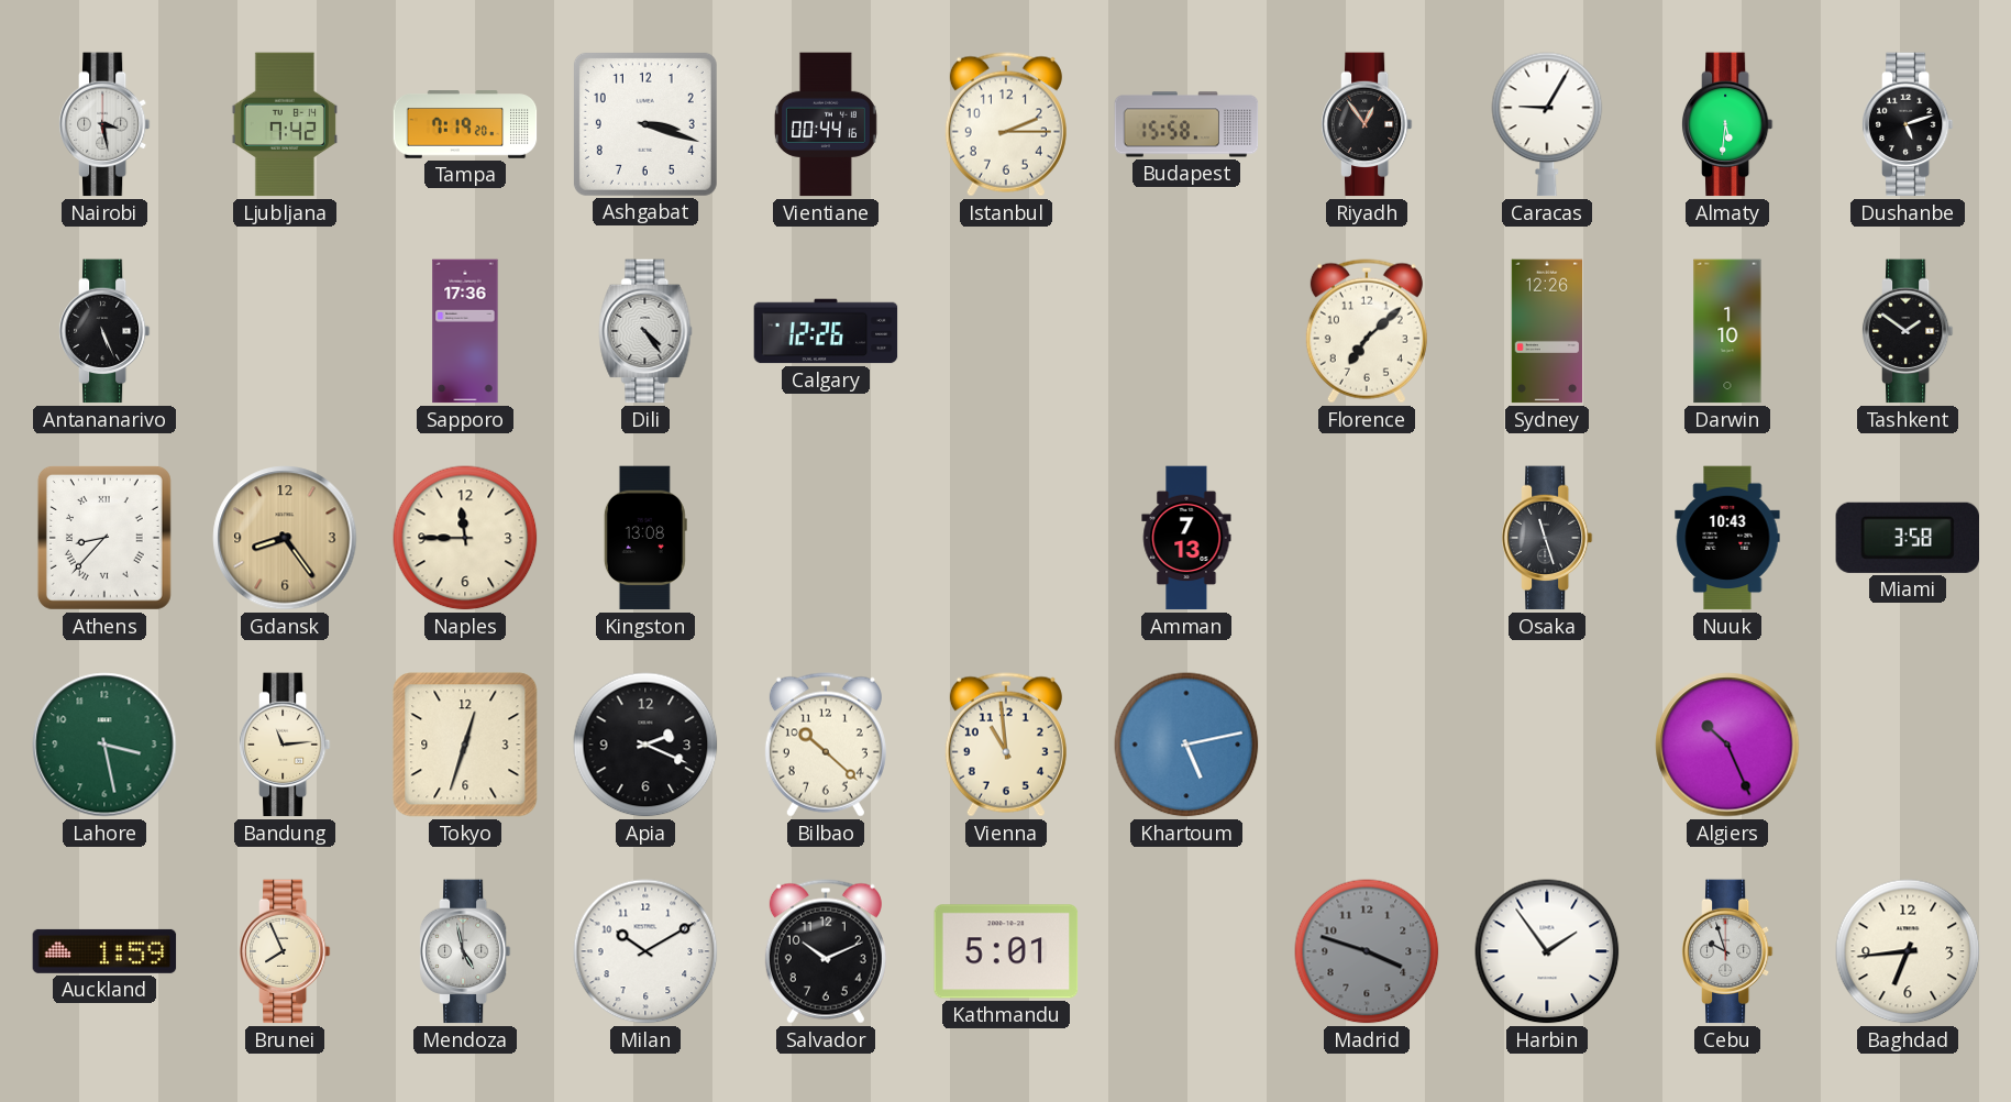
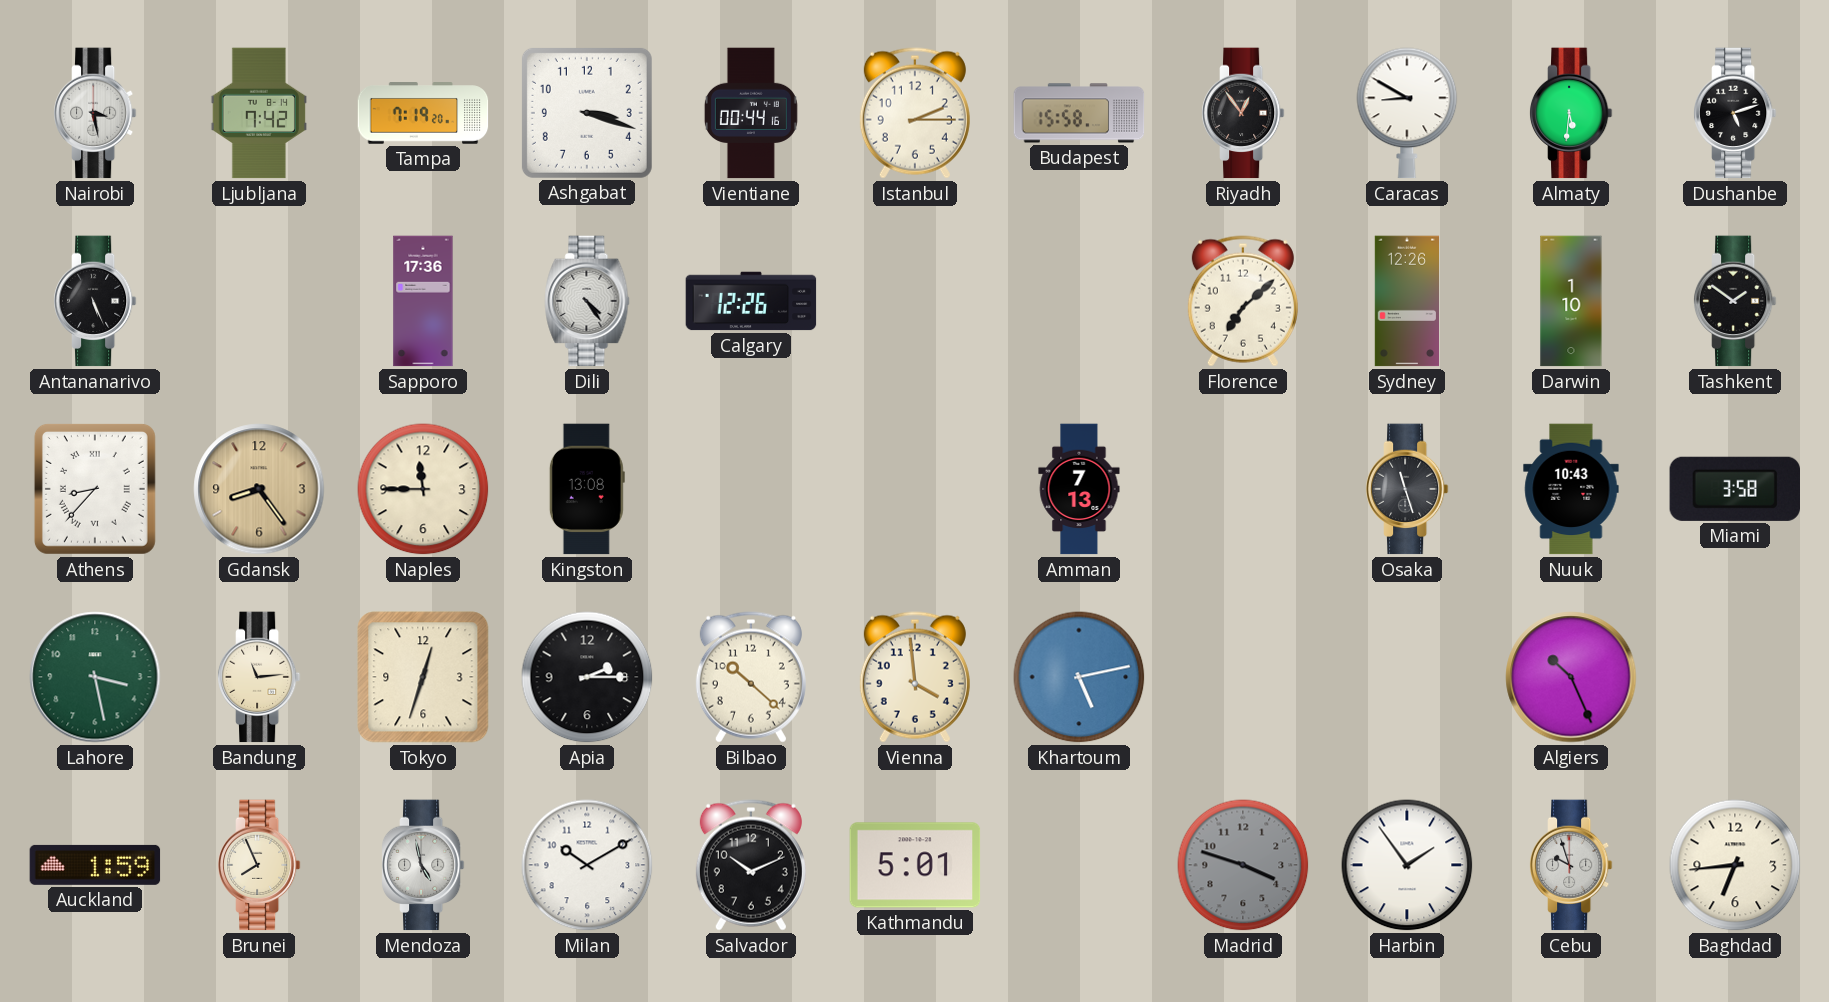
Caracas: 9:05 -> 8:50
Apia: 2:19 -> 2:15
Vienna: 10:59 -> 3:59
